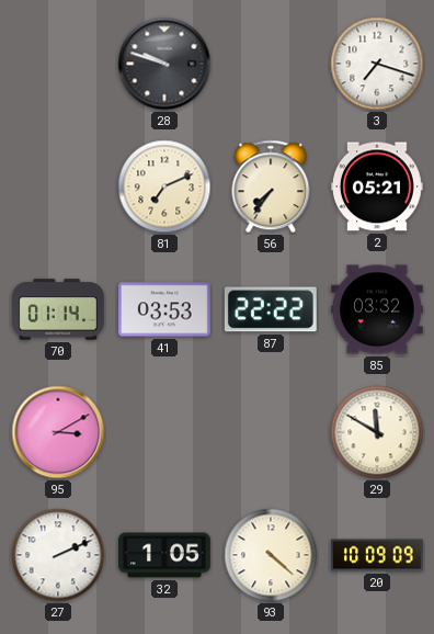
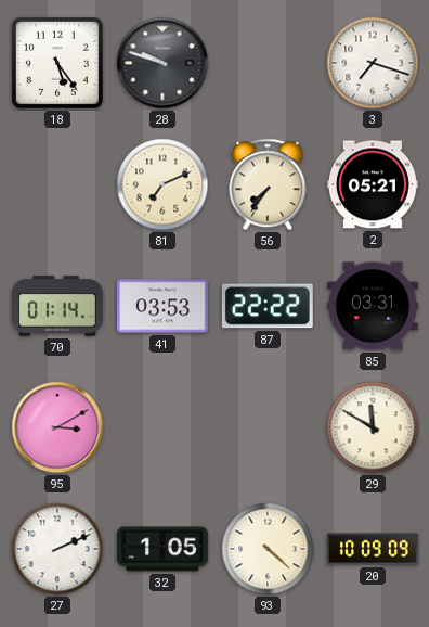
18: none -> 5:24
85: 03:32 -> 03:31
